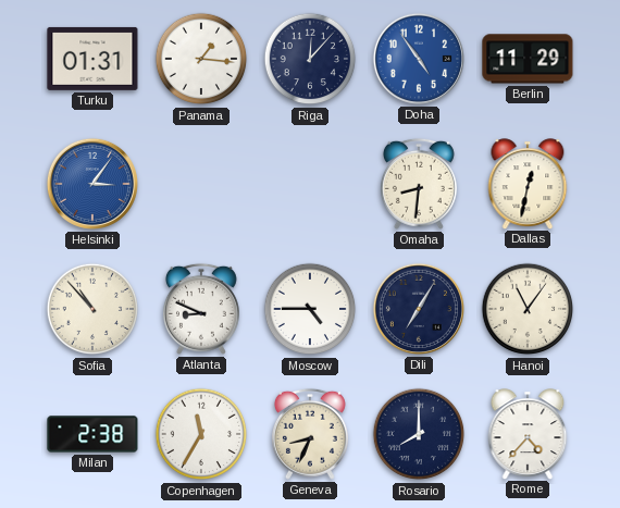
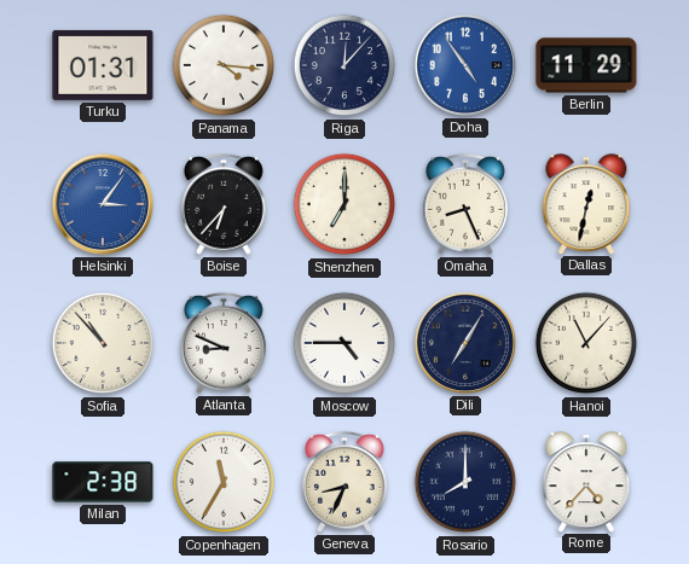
Panama: 1:16 -> 4:16
Boise: none -> 6:37
Shenzhen: none -> 7:00
Omaha: 8:31 -> 8:26
Hanoi: 11:06 -> 11:07
